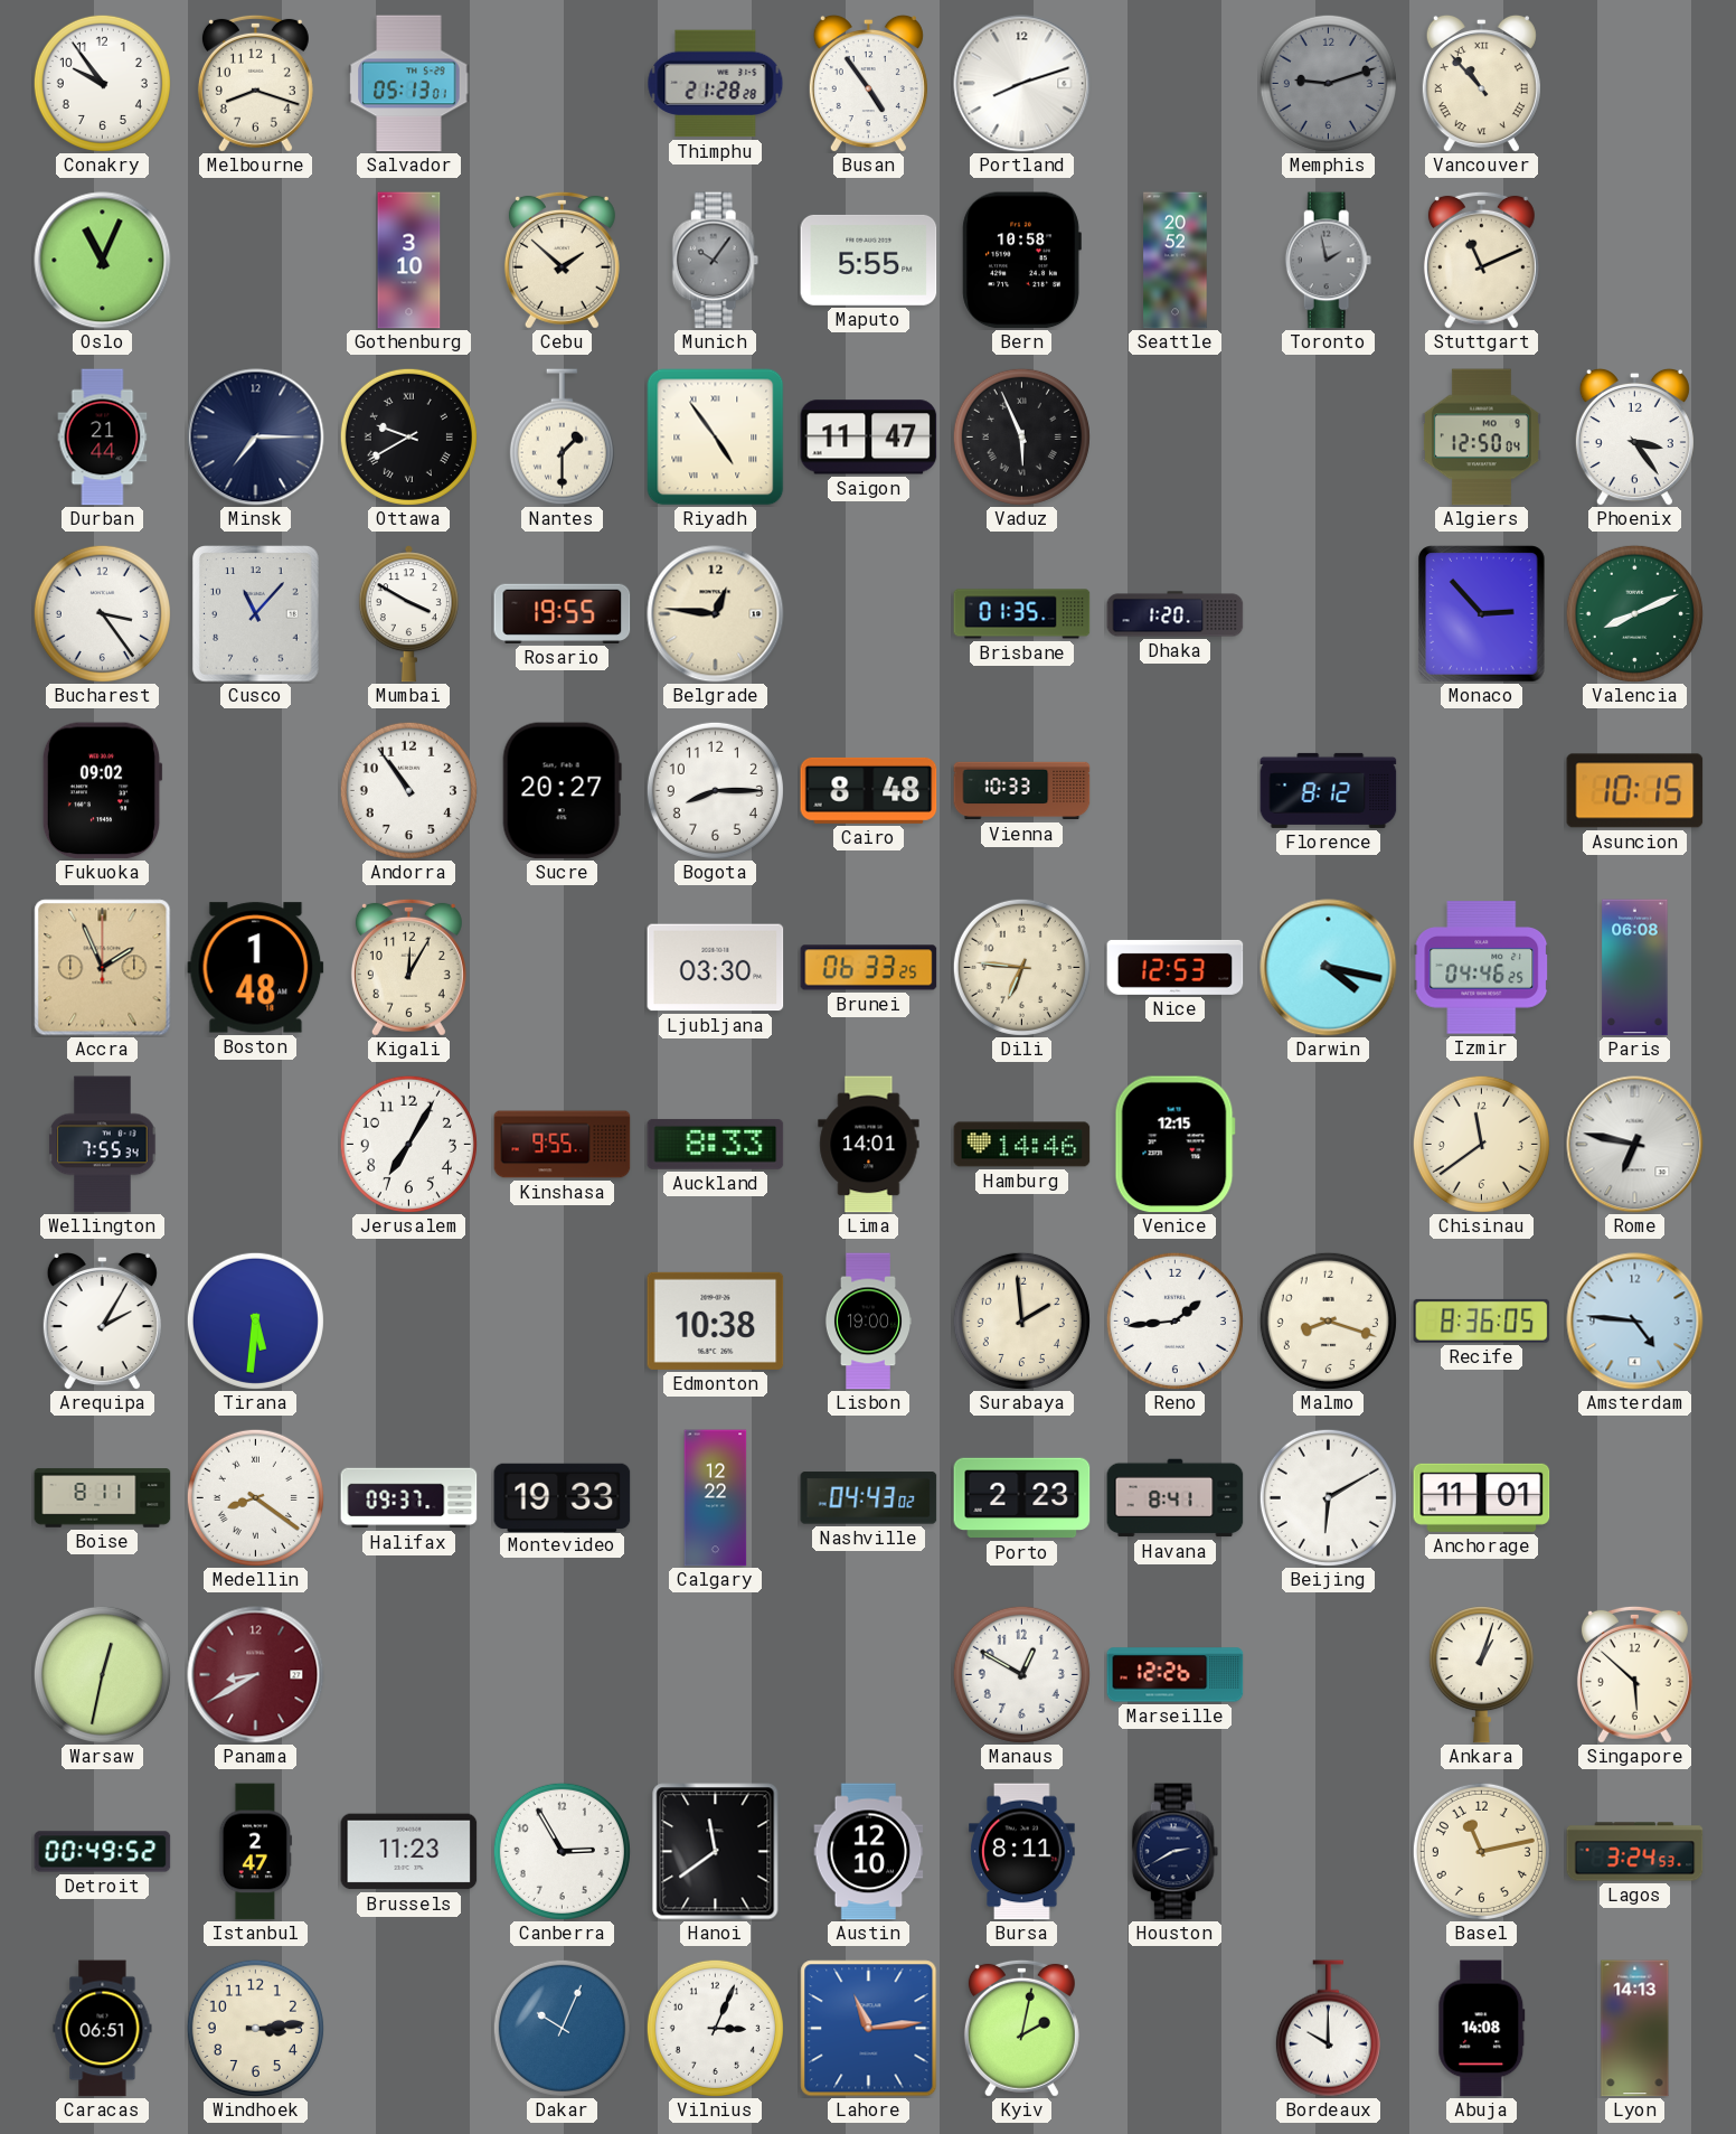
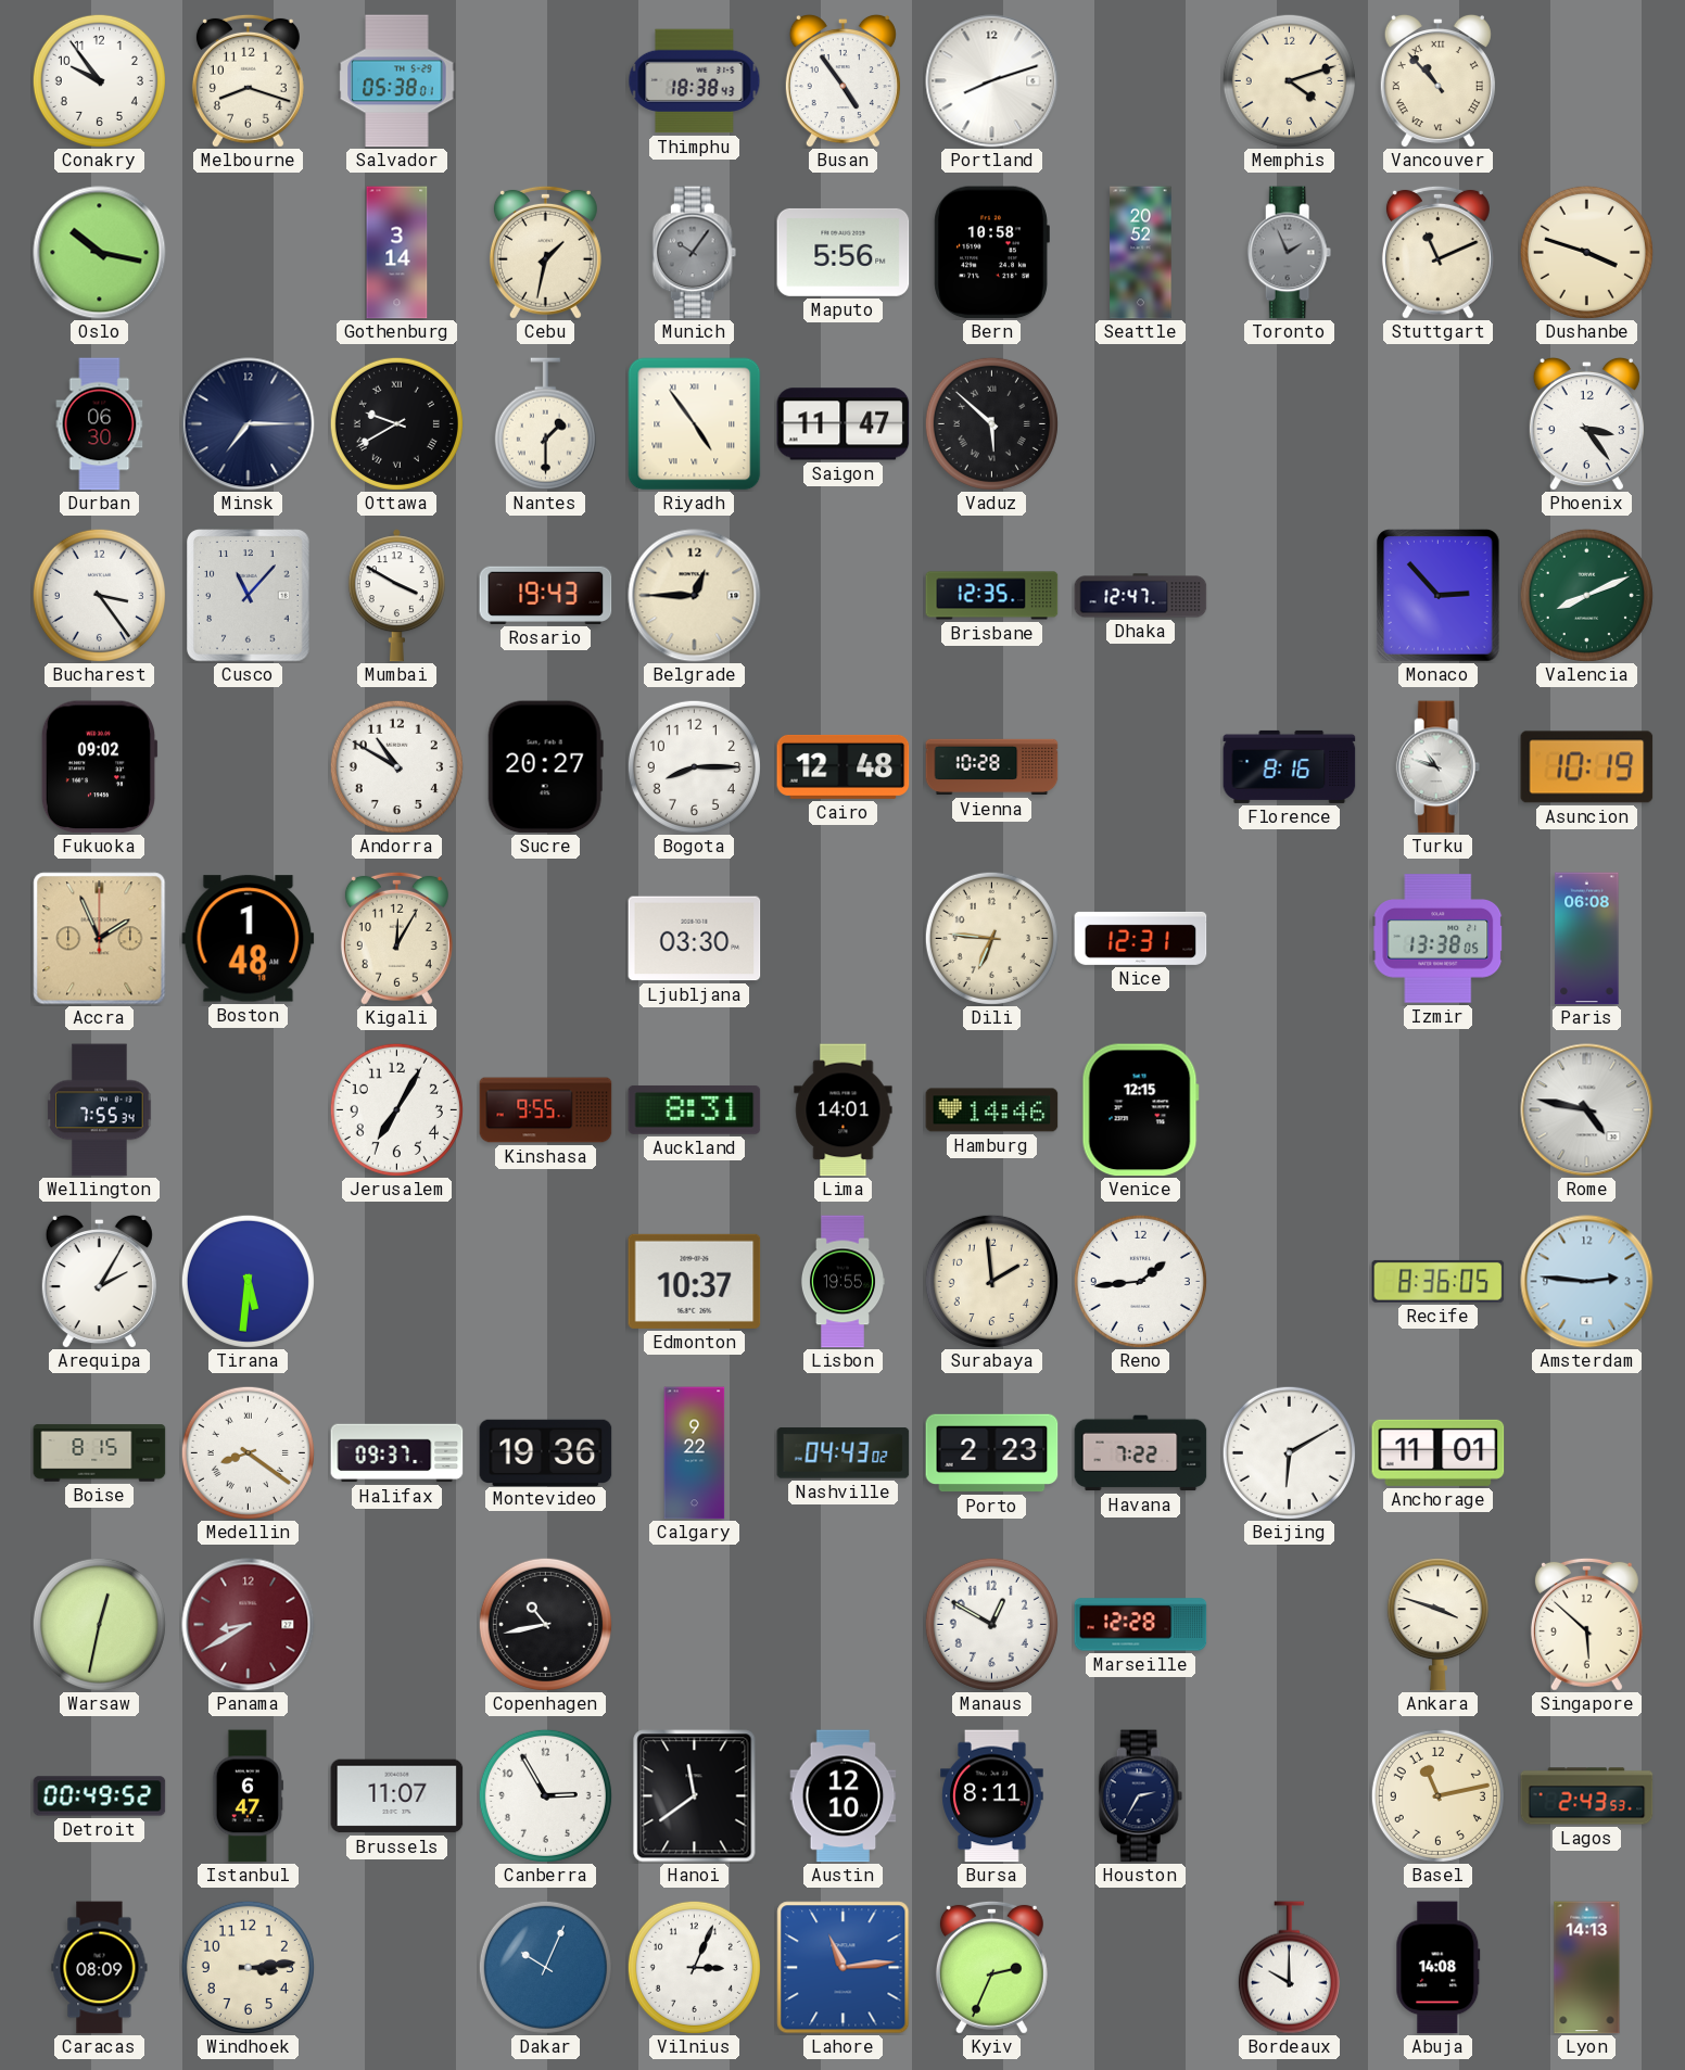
Salvador: 05:13 -> 05:38
Thimphu: 21:28 -> 18:38
Memphis: 9:12 -> 4:12
Memphis dial: grey -> cream
Oslo: 11:04 -> 10:17
Gothenburg: 3:10 -> 3:14
Cebu: 1:52 -> 1:32
Maputo: 5:55 -> 5:56
Toronto: 1:58 -> 1:56
Dushanbe: none -> 3:48
Durban: 21:44 -> 06:30
Vaduz: 5:56 -> 5:52
Algiers: 12:50 -> none
Rosario: 19:55 -> 19:43
Belgrade: 12:46 -> 12:45
Brisbane: 01:35 -> 12:35
Dhaka: 1:20 -> 12:47
Andorra: 10:54 -> 10:50
Cairo: 8:48 -> 12:48
Vienna: 10:33 -> 10:28
Florence: 8:12 -> 8:16
Turku: none -> 10:48
Asuncion: 10:15 -> 10:19
Brunei: 06:33 -> none
Nice: 12:53 -> 12:31
Darwin: 4:17 -> none
Izmir: 04:46 -> 13:38
Auckland: 8:33 -> 8:31
Chisinau: 11:39 -> none
Rome: 6:47 -> 4:47
Edmonton: 10:38 -> 10:37
Lisbon: 19:00 -> 19:55
Malmo: 8:18 -> none
Amsterdam: 4:46 -> 2:46
Boise: 8:11 -> 8:15
Montevideo: 19:33 -> 19:36
Calgary: 12:22 -> 9:22
Havana: 8:41 -> 7:22
Copenhagen: none -> 10:43
Marseille: 12:26 -> 12:28
Ankara: 1:03 -> 3:48
Istanbul: 2:47 -> 6:47
Brussels: 11:23 -> 11:07
Houston: 2:40 -> 2:35
Lagos: 3:24 -> 2:43
Caracas: 06:51 -> 08:09
Kyiv: 2:02 -> 2:34
